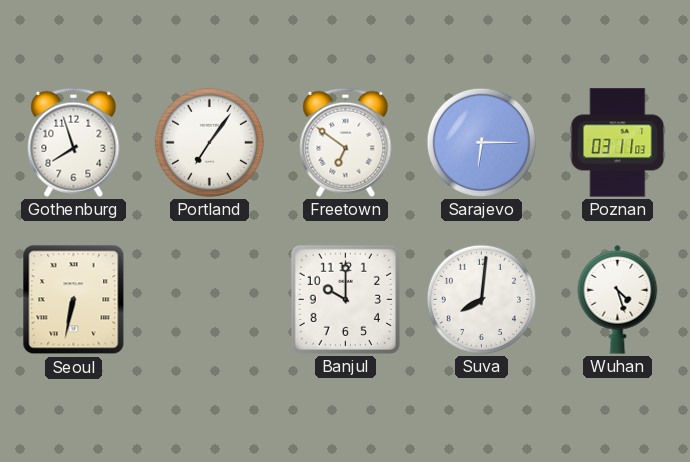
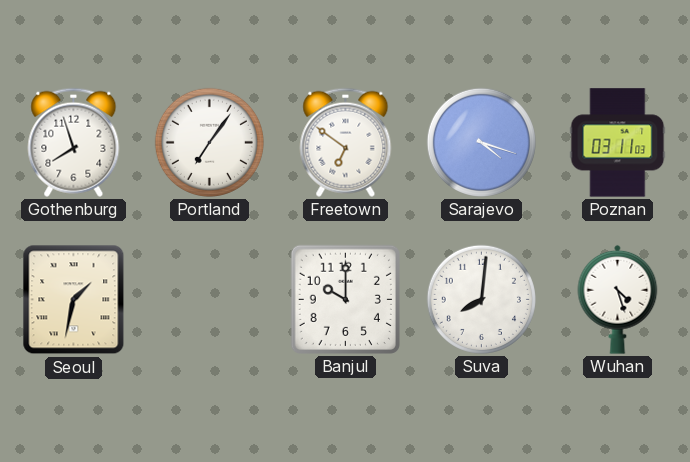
Sarajevo: 6:15 -> 4:18
Seoul: 6:32 -> 1:32
